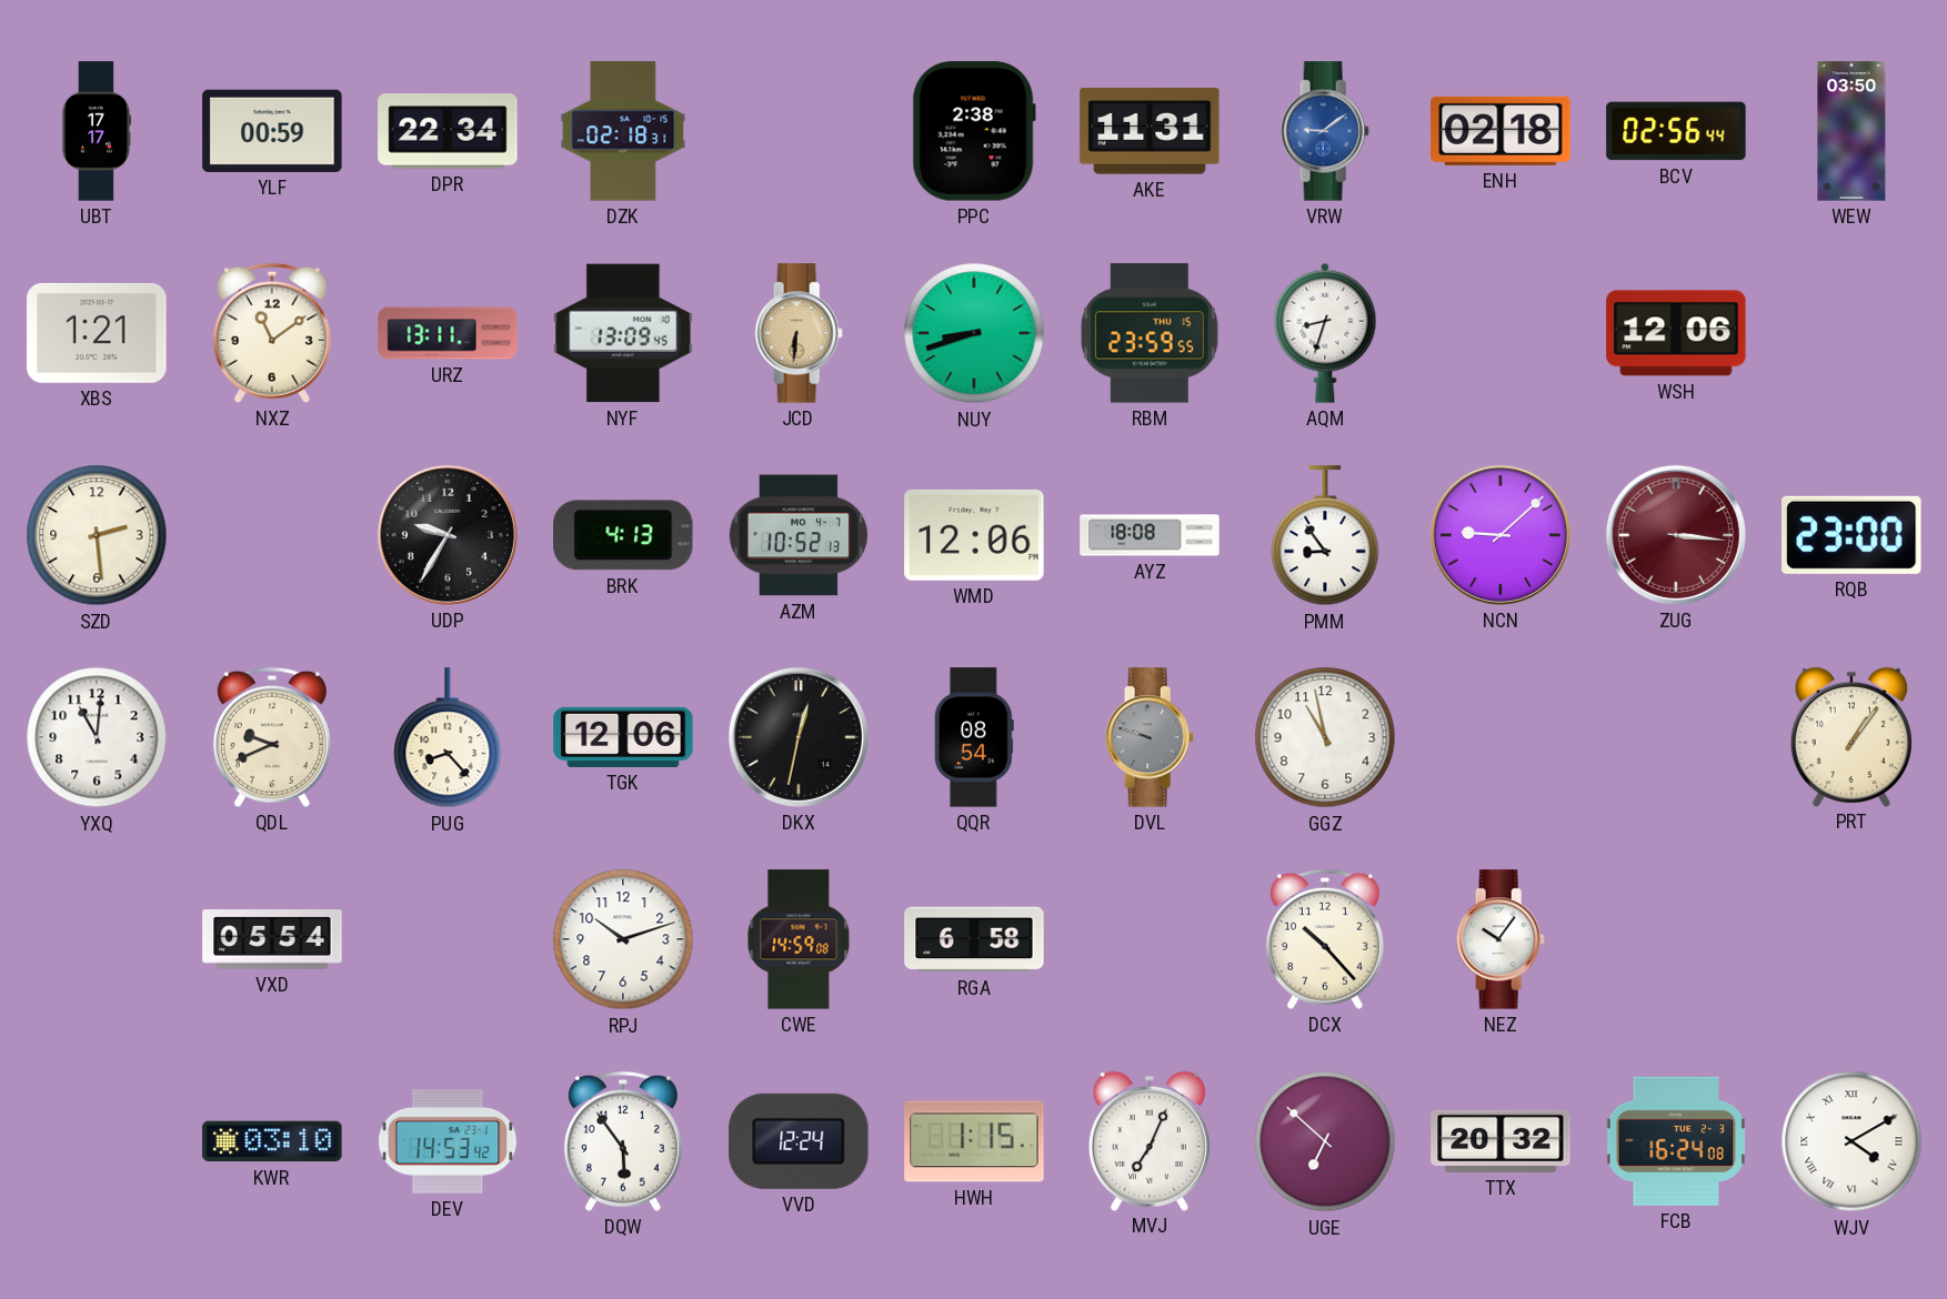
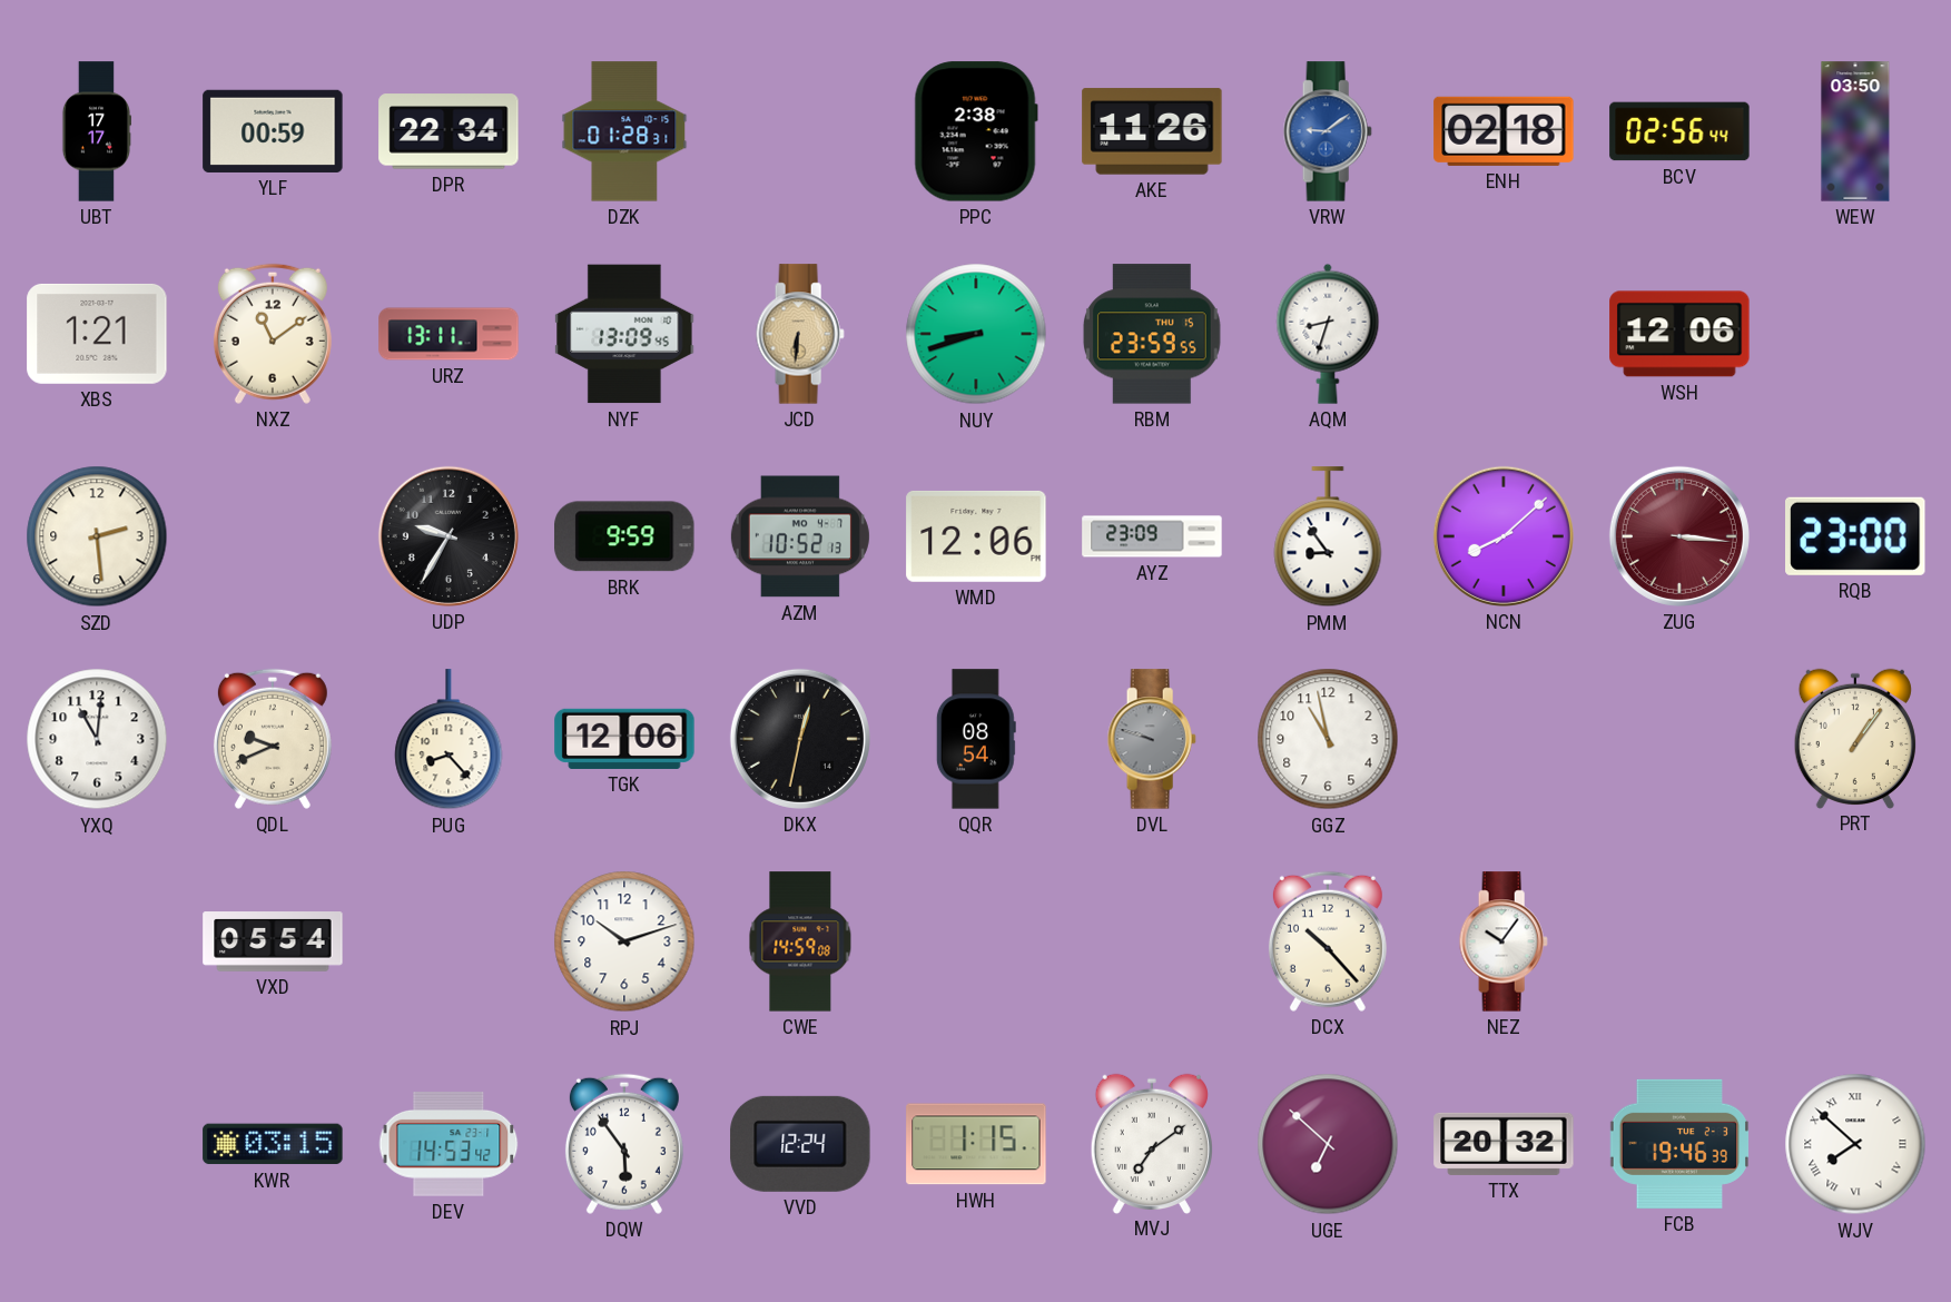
DZK: 02:18 -> 01:28
AKE: 11:31 -> 11:26
BRK: 4:13 -> 9:59
AYZ: 18:08 -> 23:09
NCN: 9:08 -> 8:08
RGA: 6:58 -> none
KWR: 03:10 -> 03:15
MVJ: 7:04 -> 7:09
FCB: 16:24 -> 19:46
WJV: 4:10 -> 7:52
